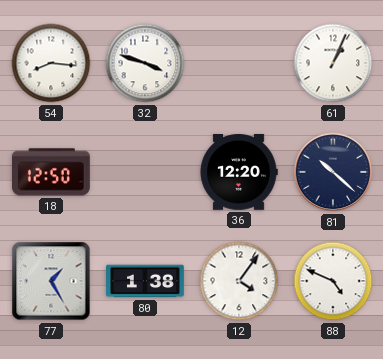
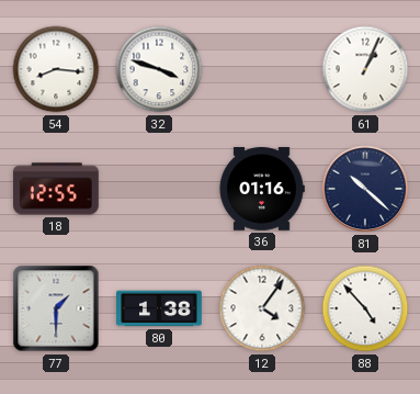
18: 12:50 -> 12:55
36: 12:20 -> 01:16
77: 1:25 -> 1:30
88: 4:49 -> 4:53
